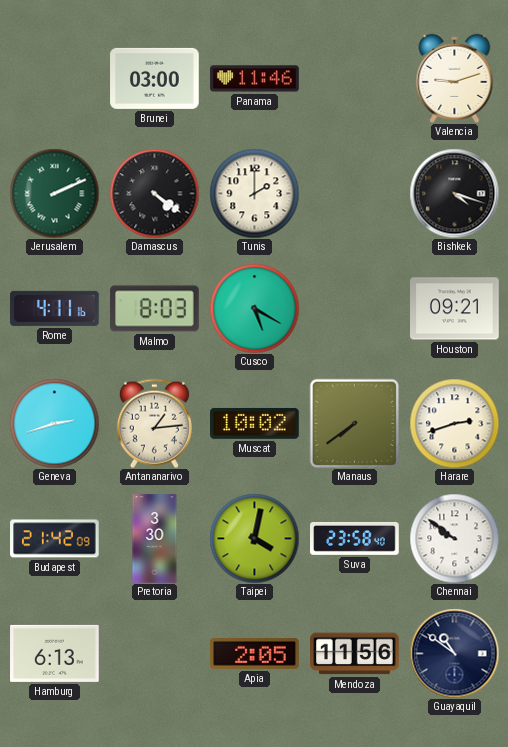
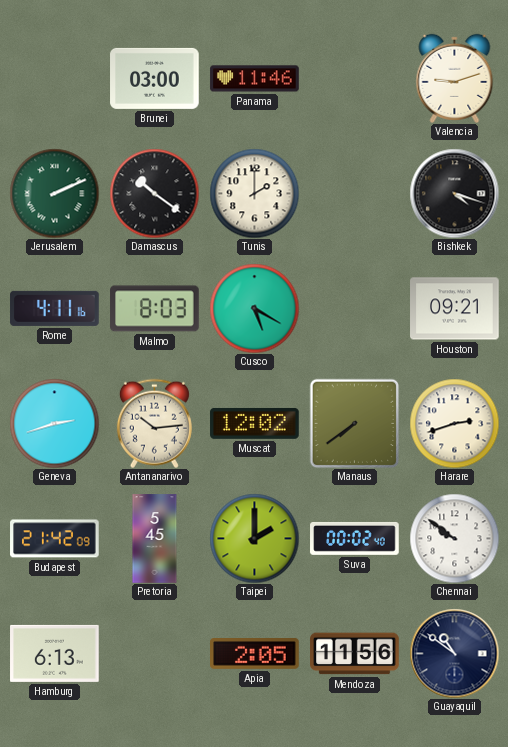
Damascus: 4:21 -> 10:21
Antananarivo: 1:14 -> 10:14
Muscat: 10:02 -> 12:02
Pretoria: 3:30 -> 5:45
Taipei: 4:02 -> 2:00
Suva: 23:58 -> 00:02
